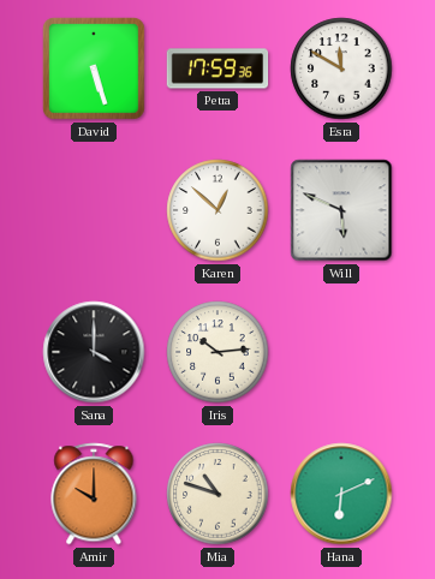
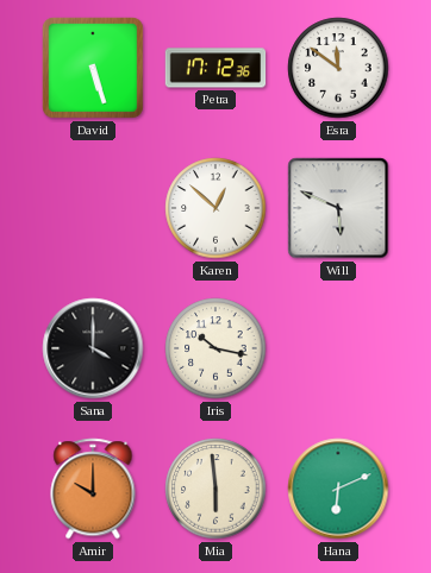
Petra: 17:59 -> 17:12
Esra: 11:50 -> 11:51
Iris: 10:14 -> 10:17
Mia: 10:48 -> 5:59
